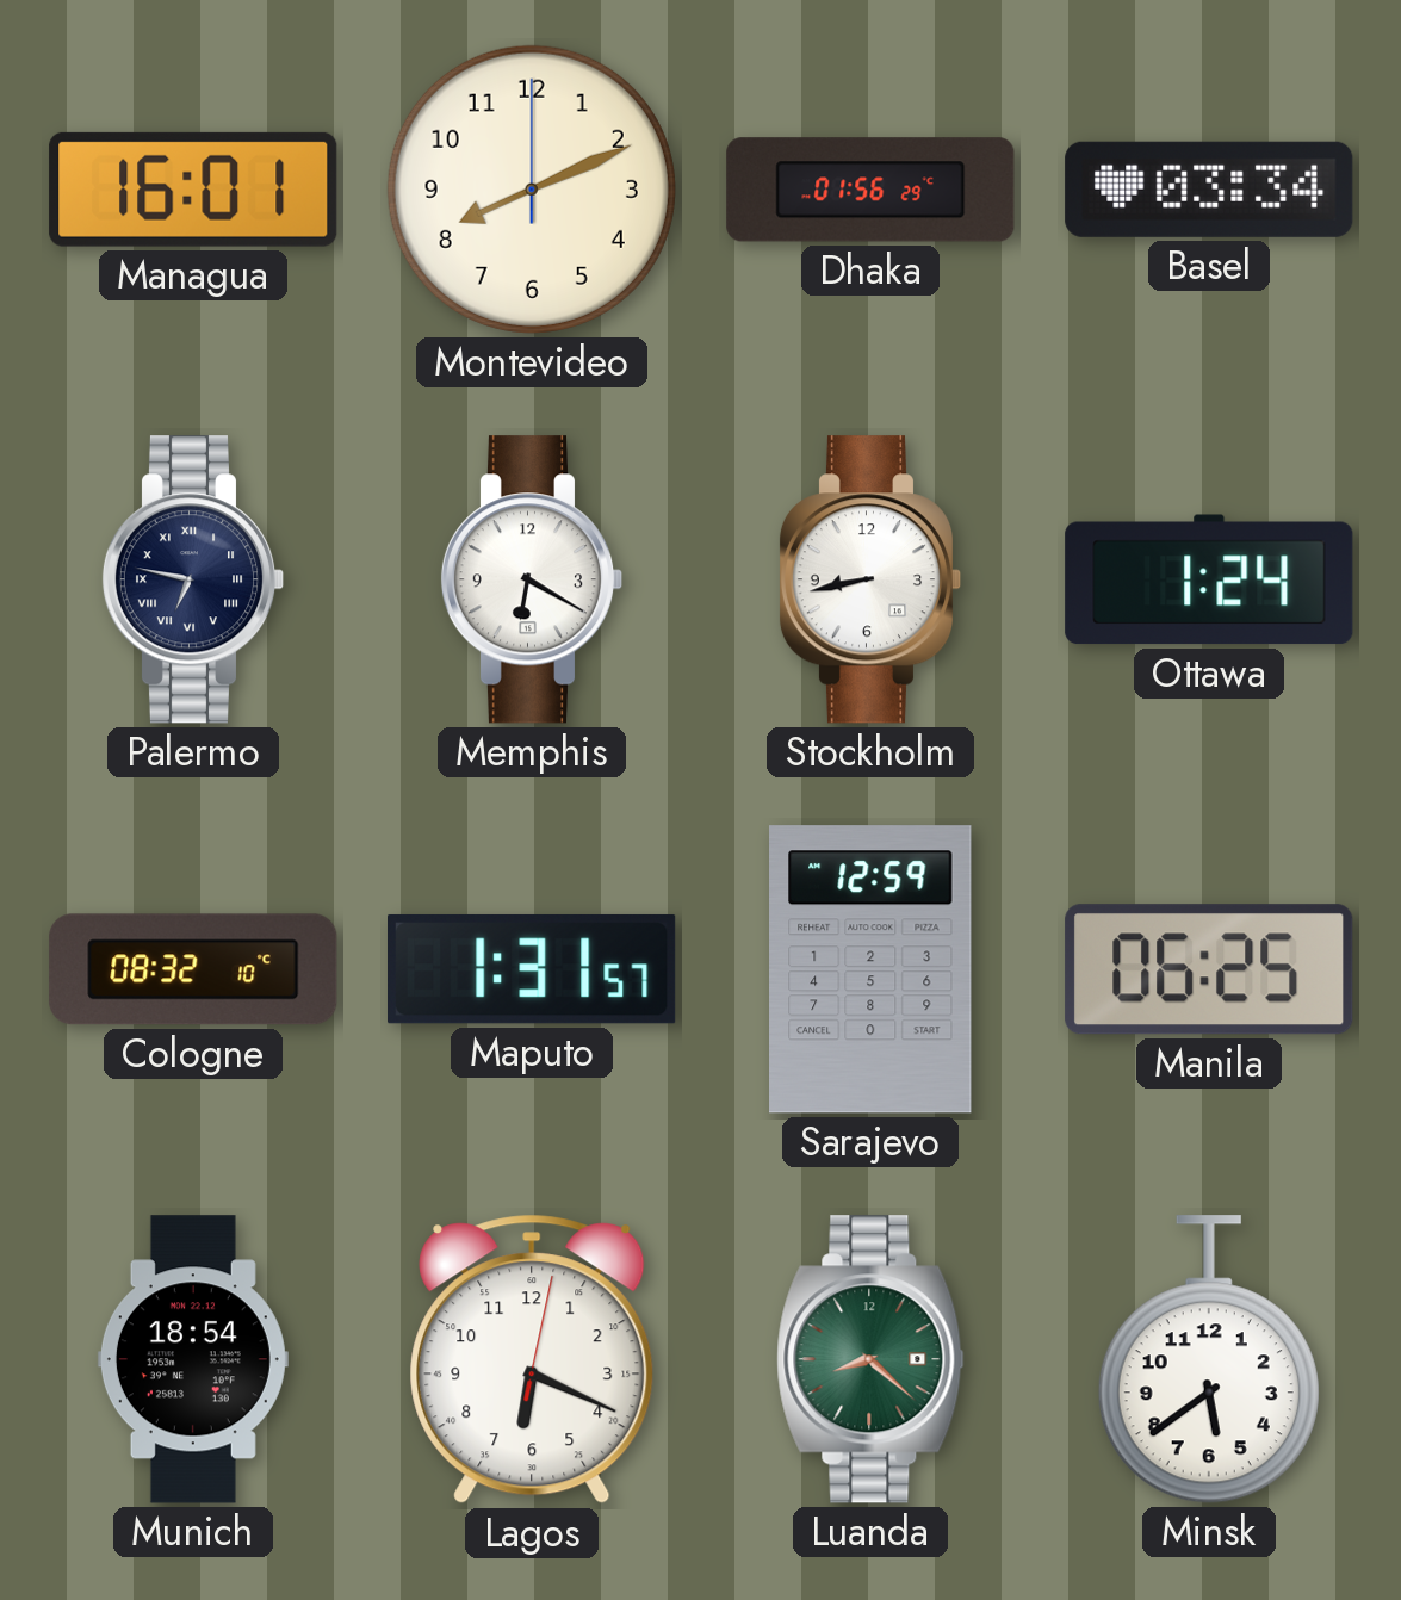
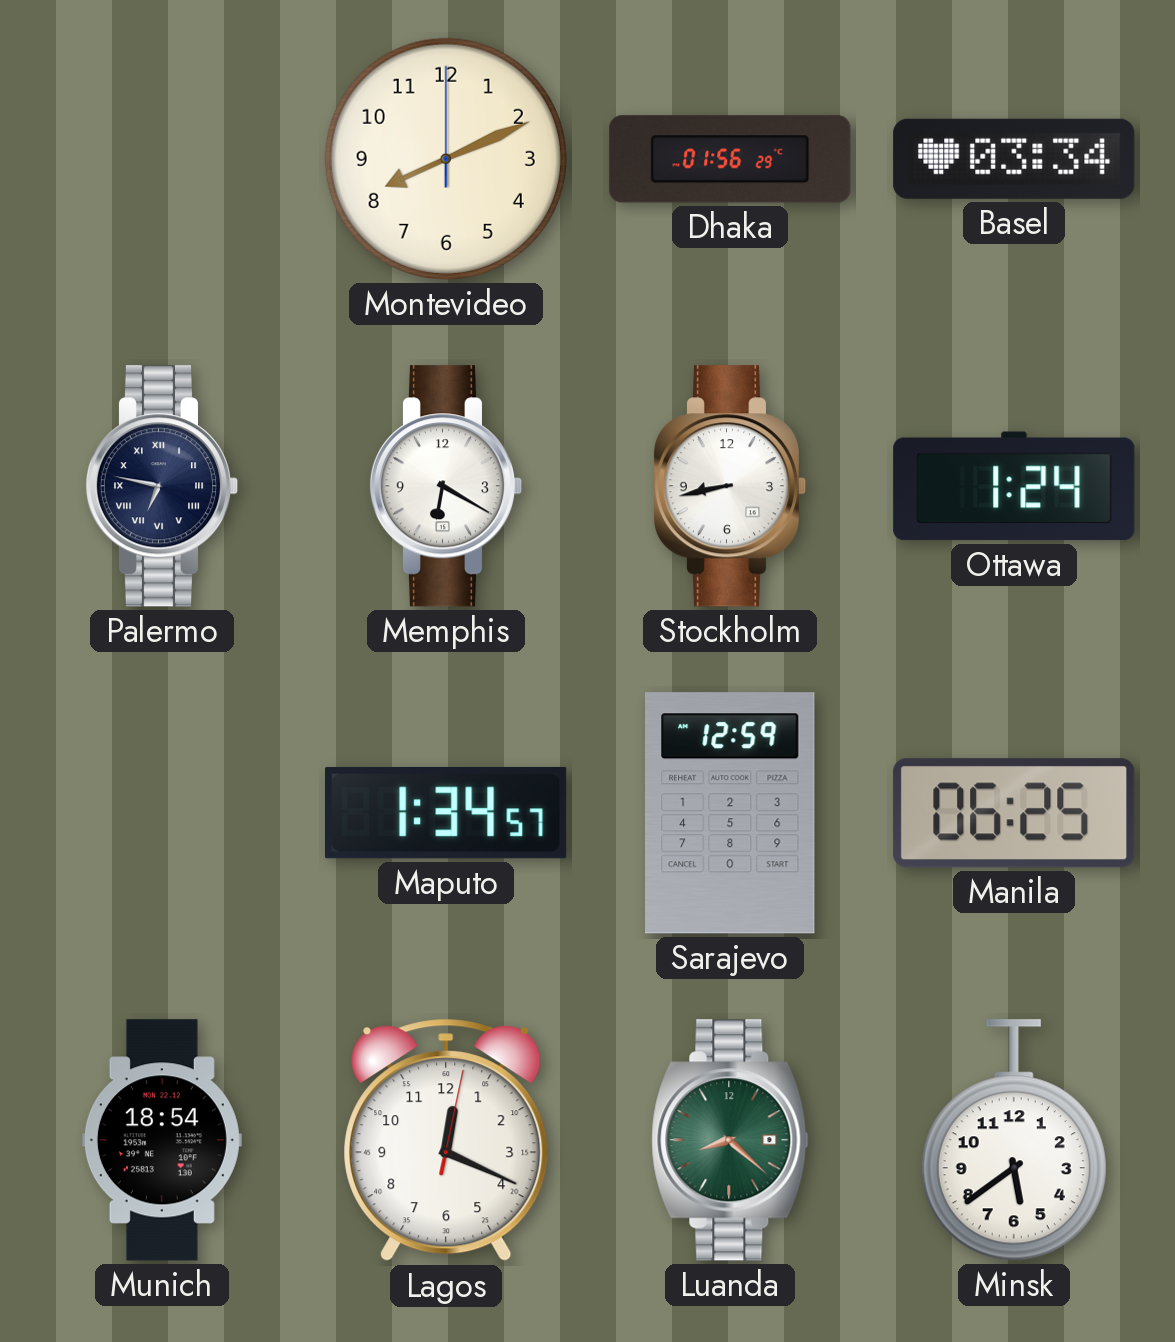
Managua: 16:01 -> none
Cologne: 08:32 -> none
Maputo: 1:31 -> 1:34
Lagos: 6:19 -> 12:19
